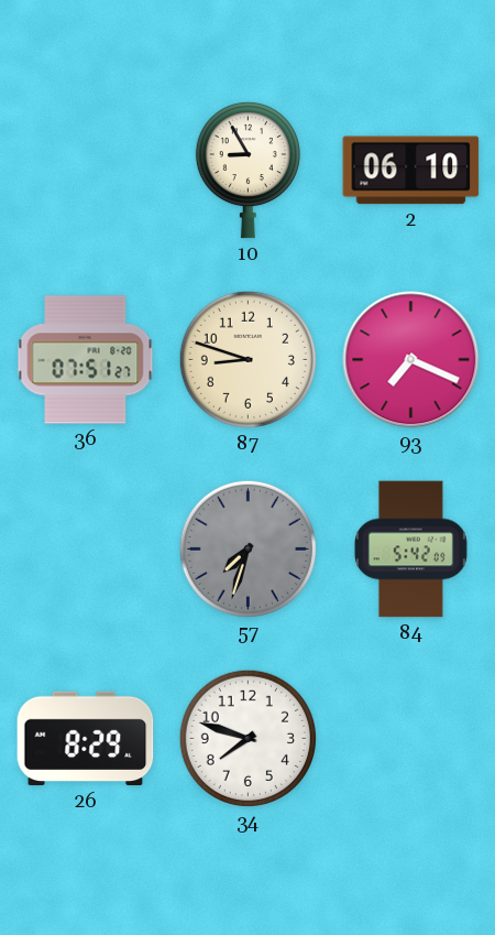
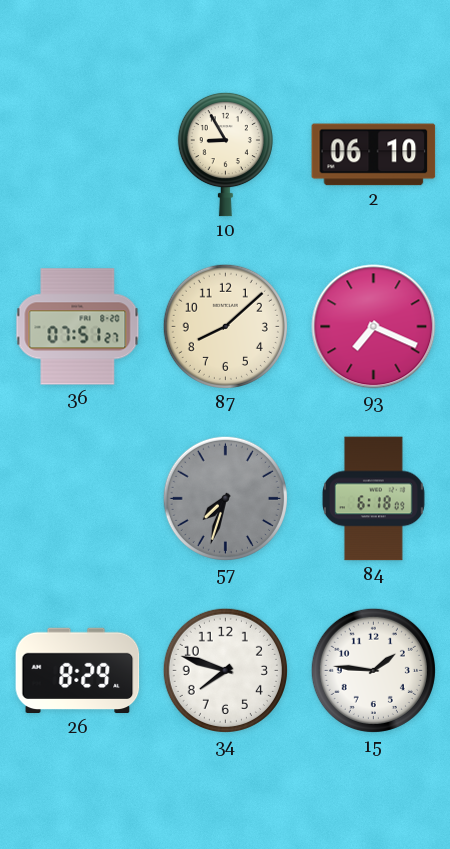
87: 8:48 -> 8:08
84: 5:42 -> 6:18
15: none -> 1:46
